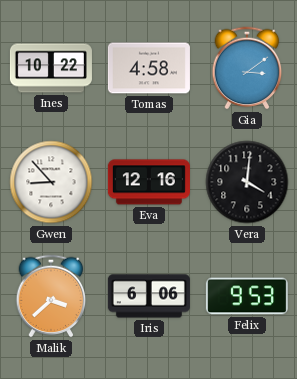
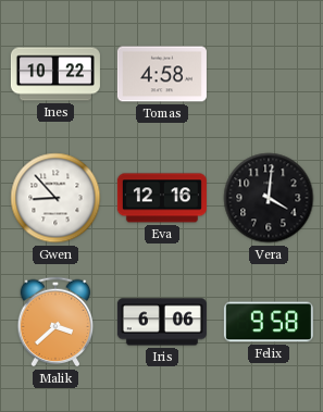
Gia: 3:09 -> none
Felix: 9:53 -> 9:58
